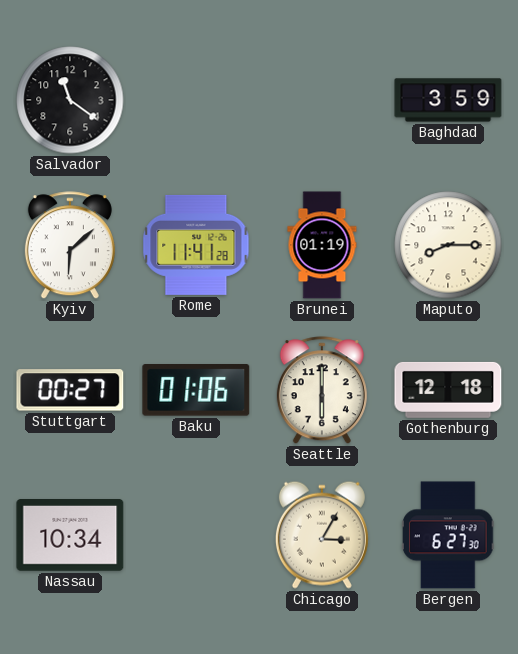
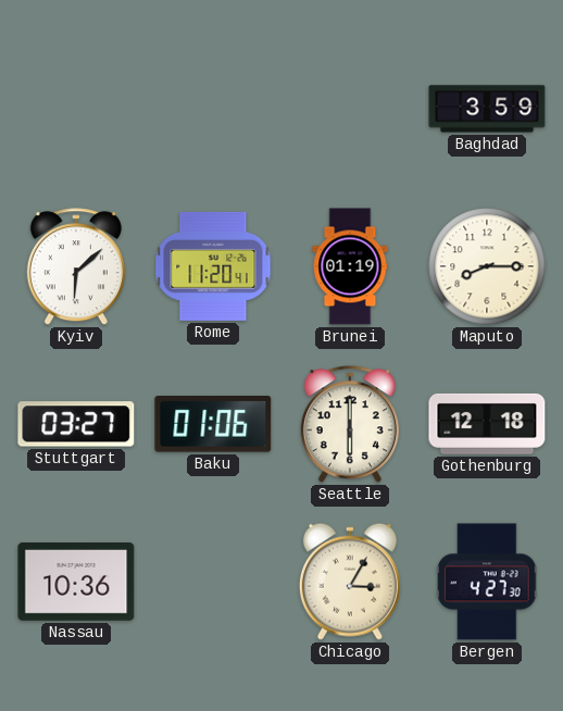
Salvador: 11:21 -> none
Rome: 11:41 -> 11:20
Stuttgart: 00:27 -> 03:27
Nassau: 10:34 -> 10:36
Bergen: 6:27 -> 4:27
